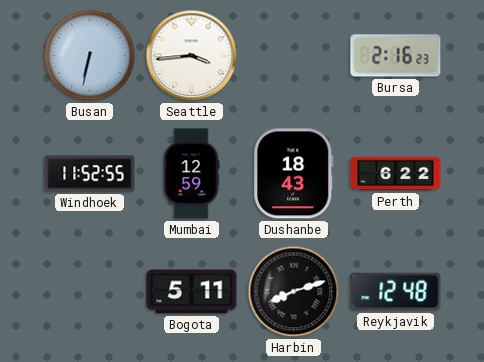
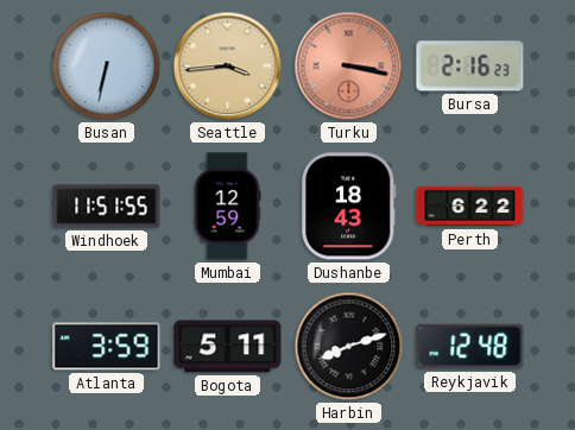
Seattle dial: white -> champagne
Turku: none -> 3:17
Windhoek: 11:52 -> 11:51
Atlanta: none -> 3:59
